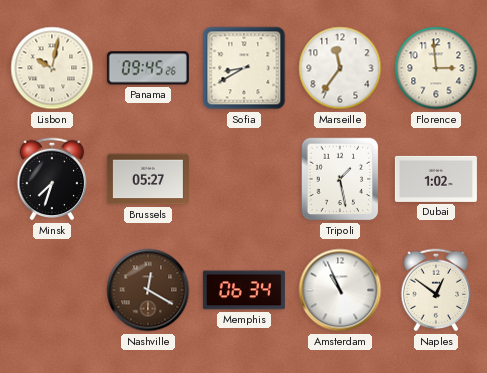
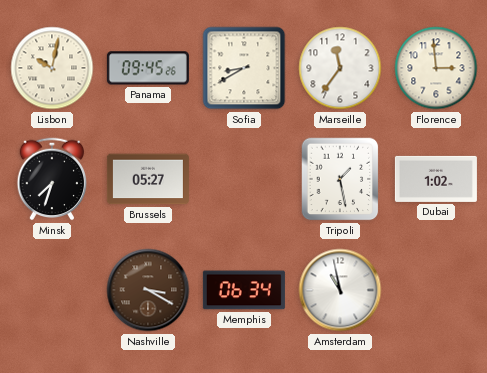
Nashville: 12:20 -> 3:20
Amsterdam: 10:56 -> 10:58
Naples: 12:51 -> none
